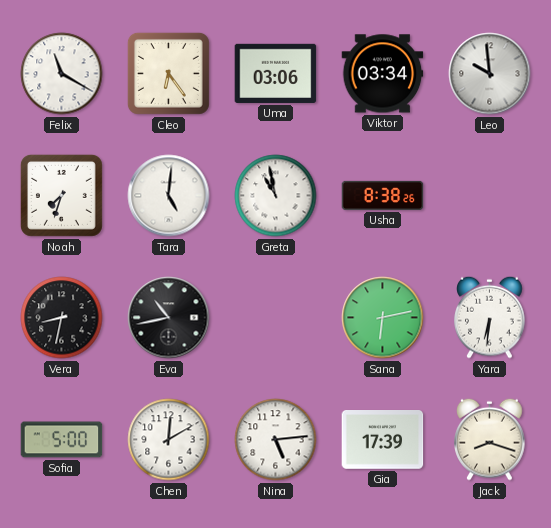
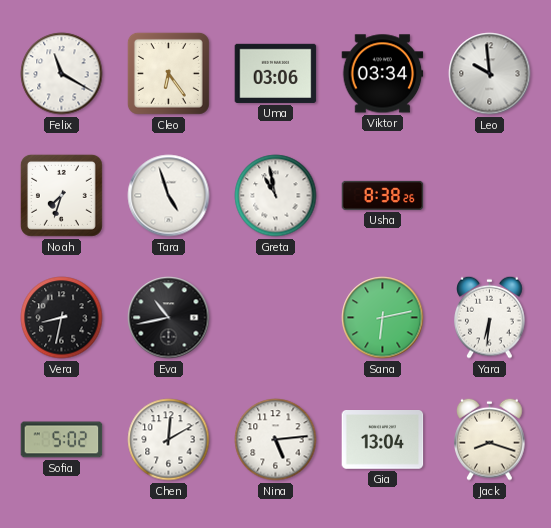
Tara: 5:01 -> 4:57
Sofia: 5:00 -> 5:02
Gia: 17:39 -> 13:04
